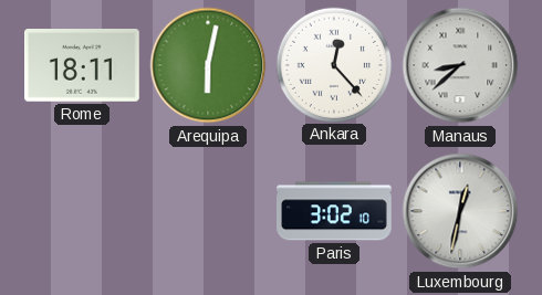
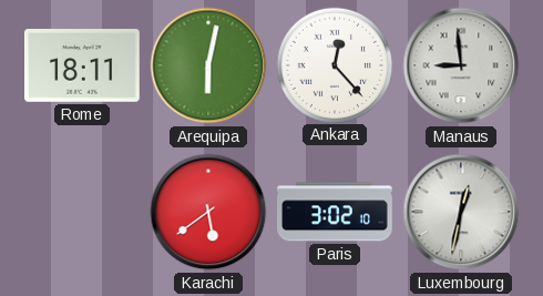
Manaus: 8:38 -> 8:59
Karachi: none -> 5:39
